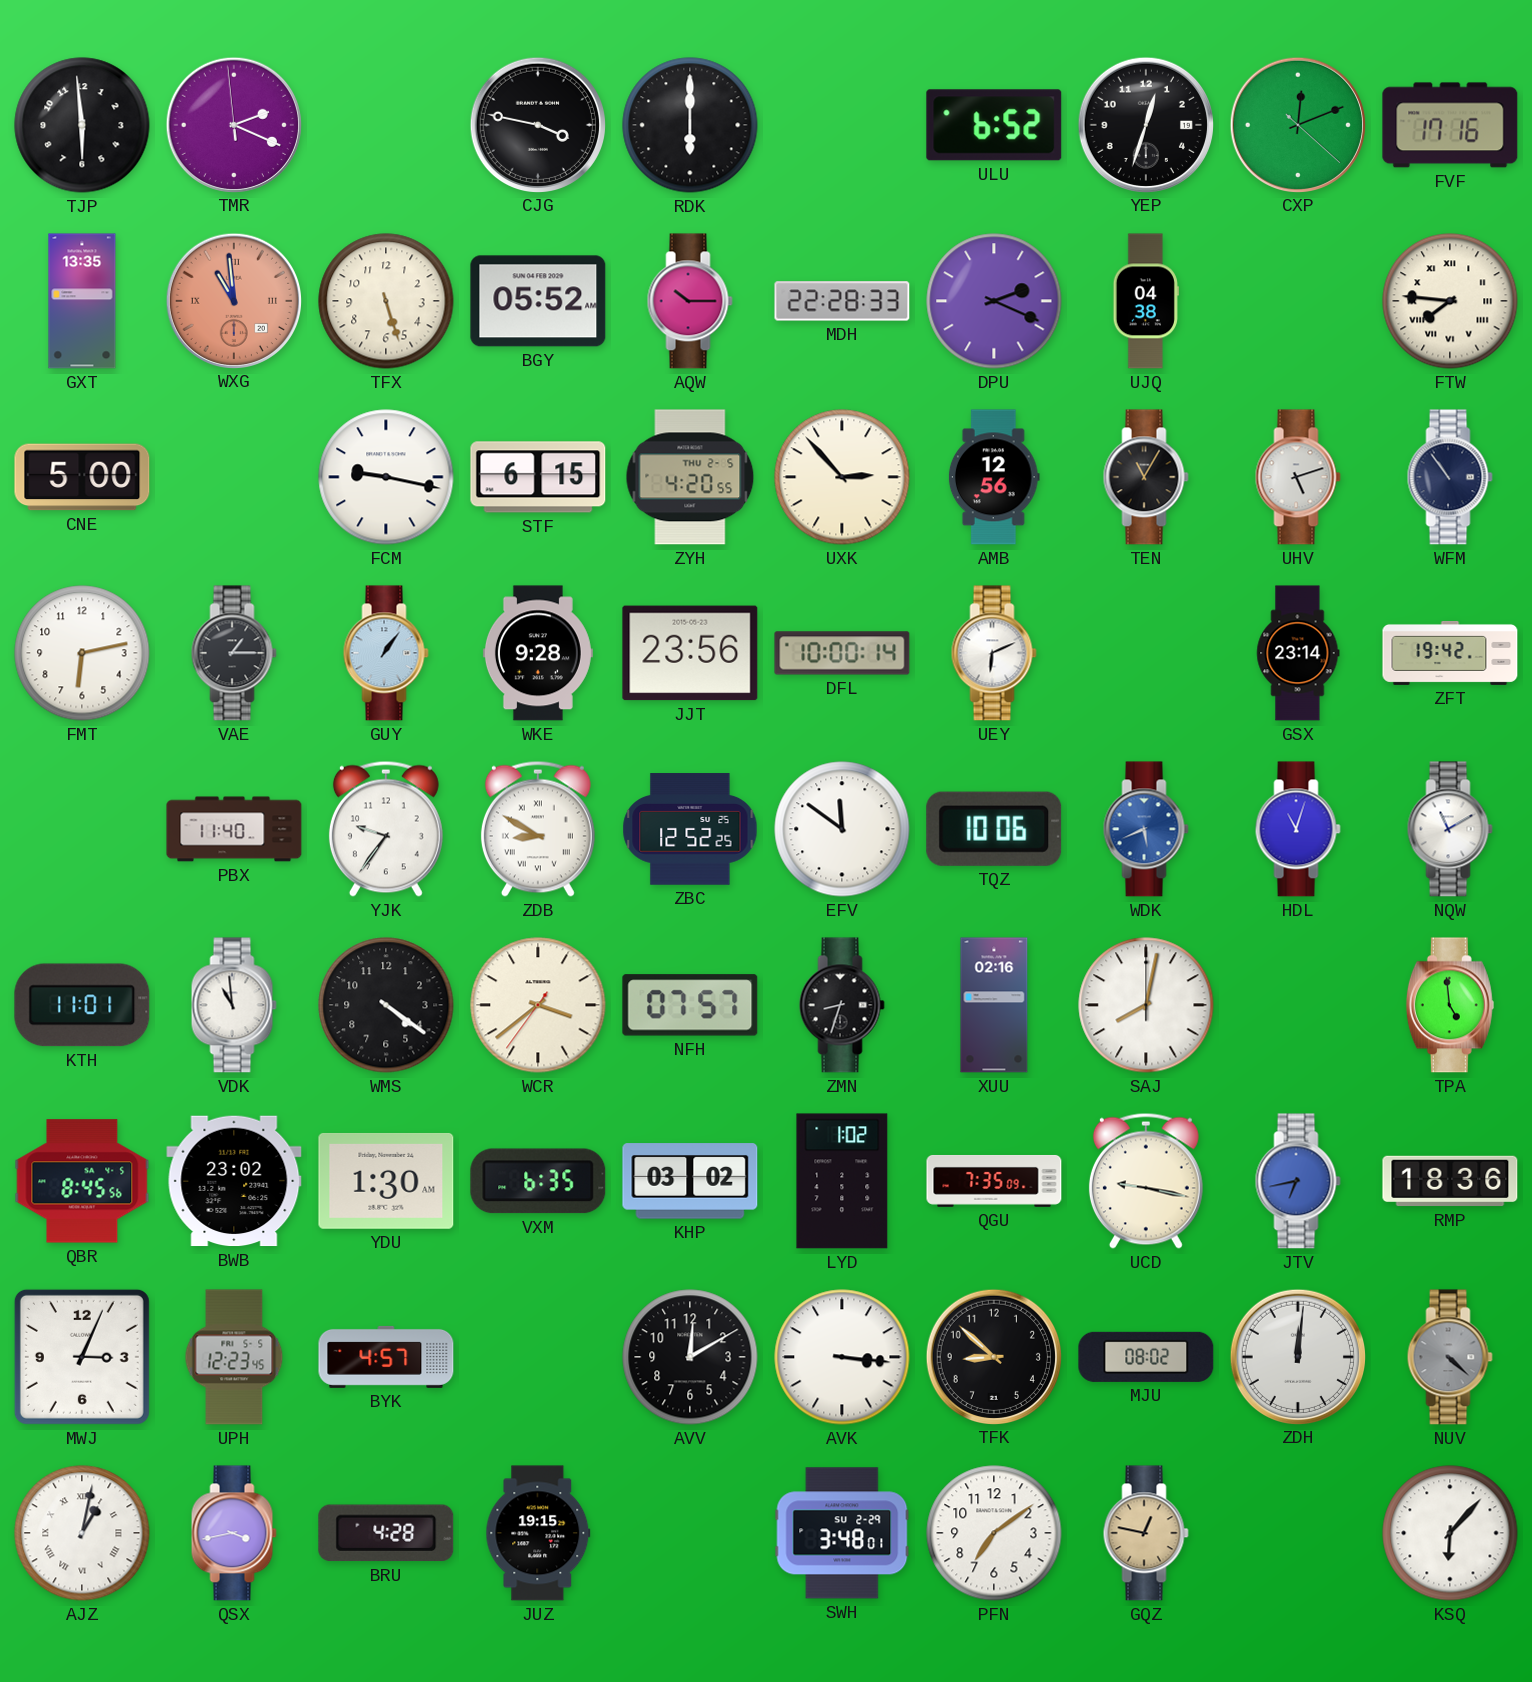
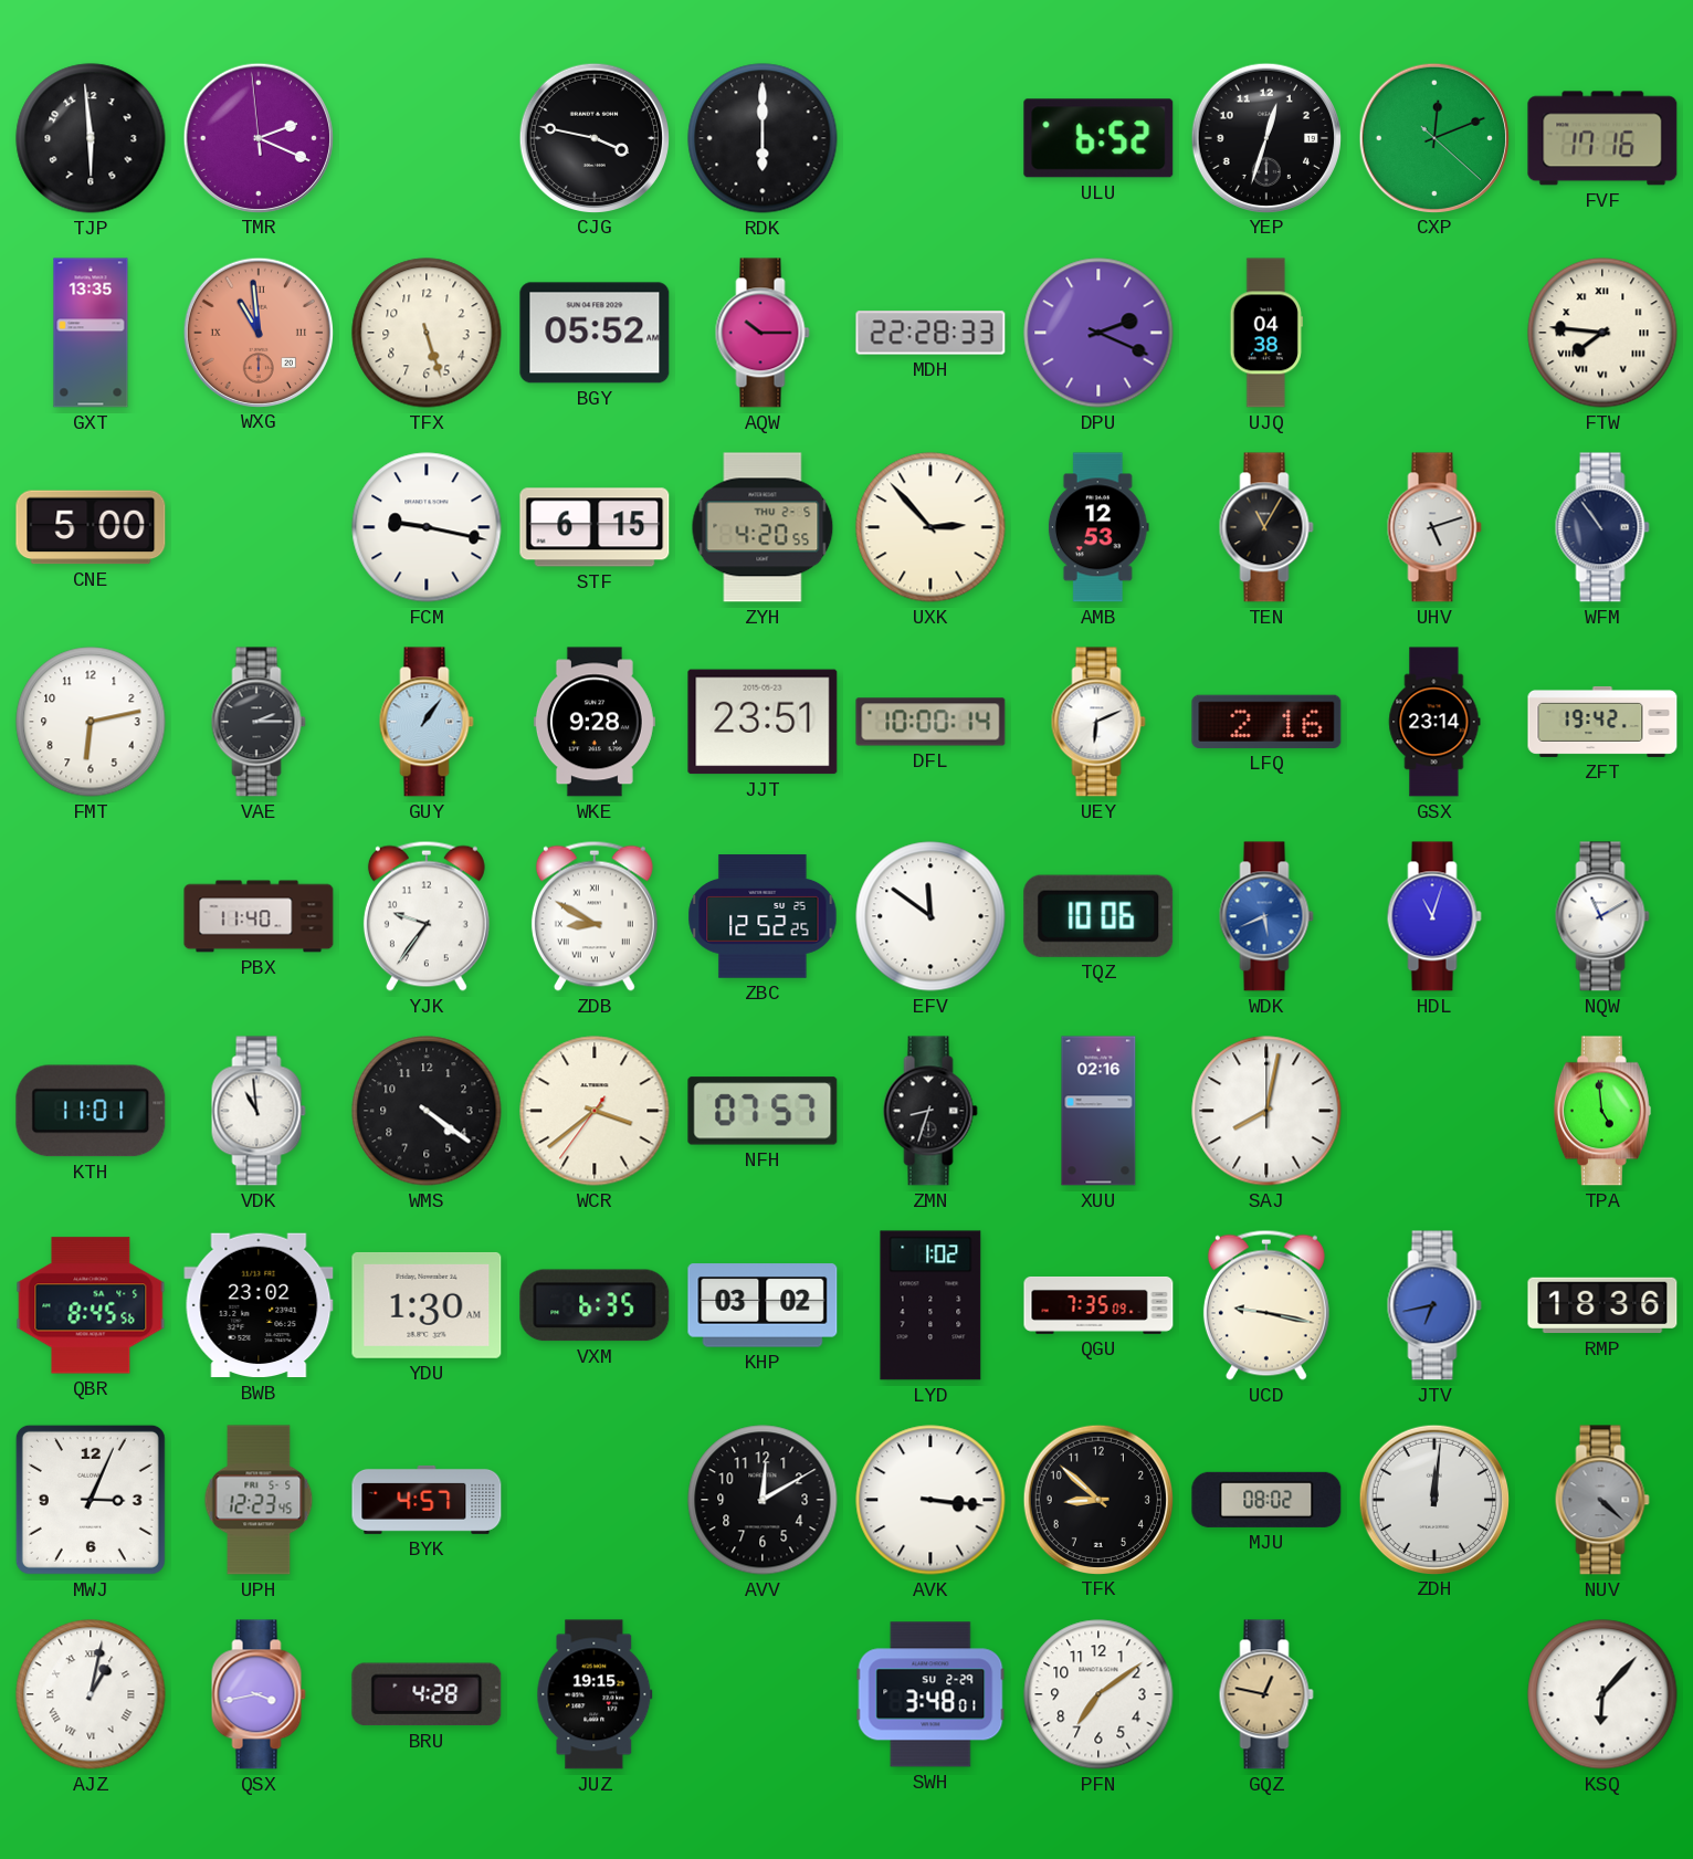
AMB: 12:56 -> 12:53
VAE: 1:15 -> 2:15
JJT: 23:56 -> 23:51
LFQ: none -> 2:16
